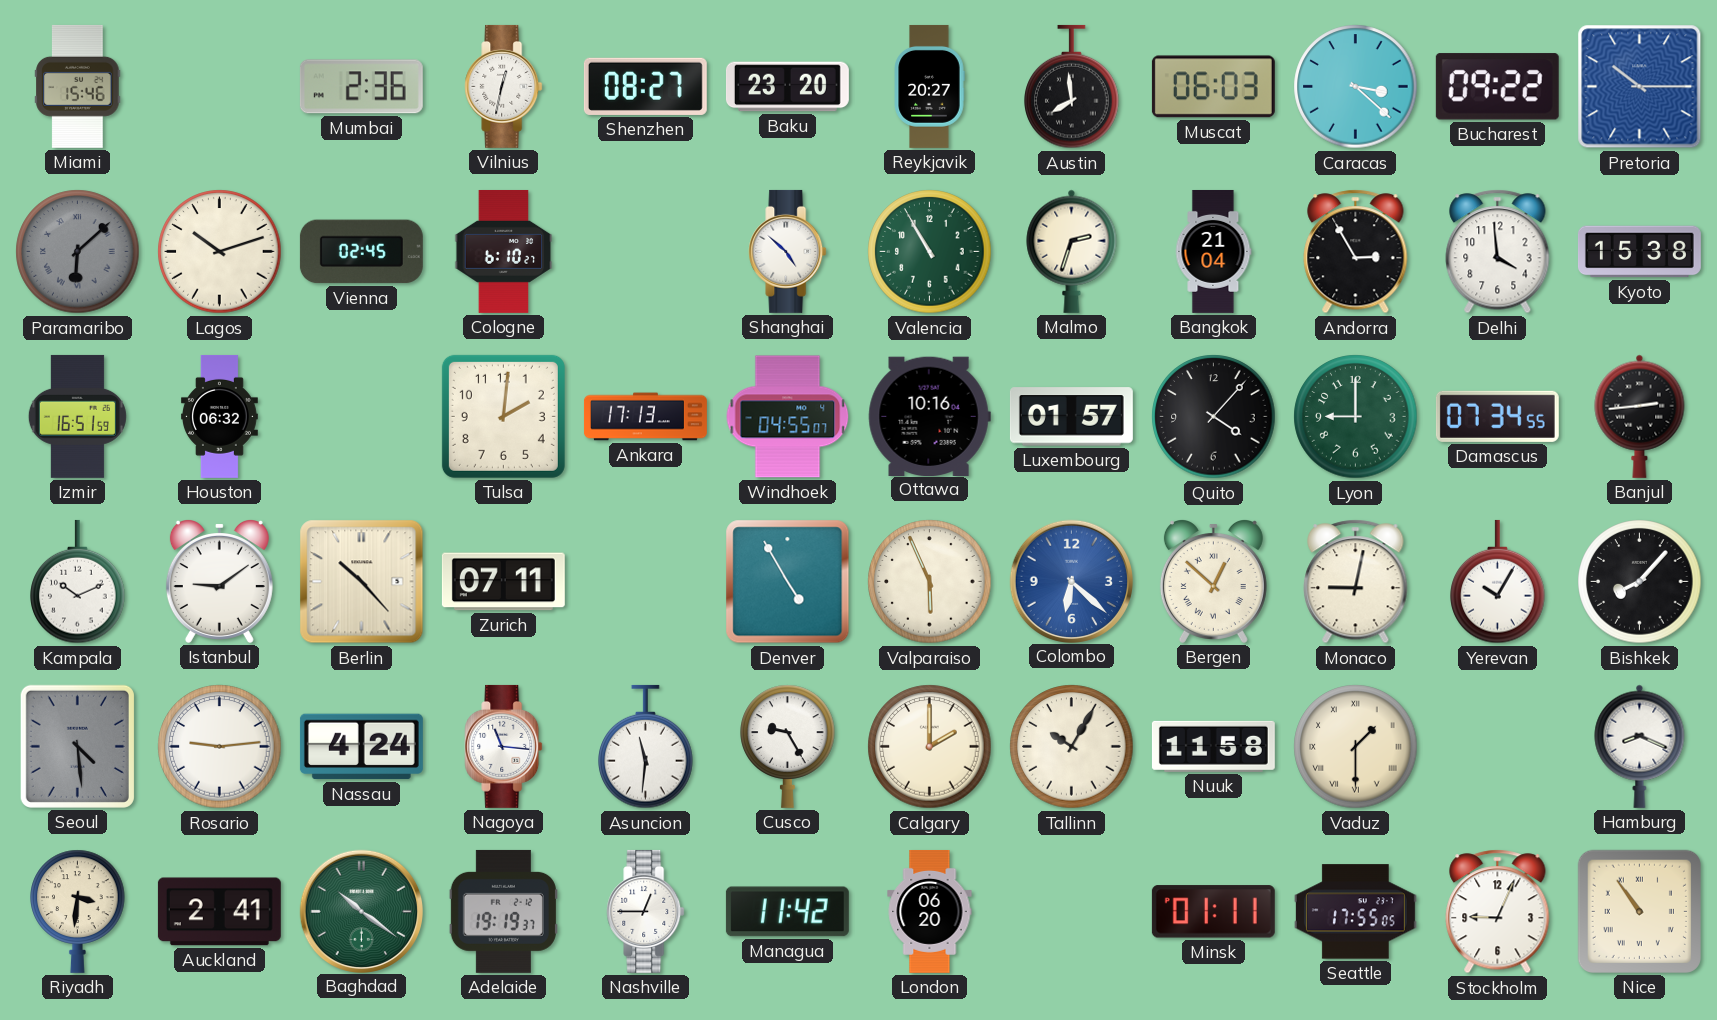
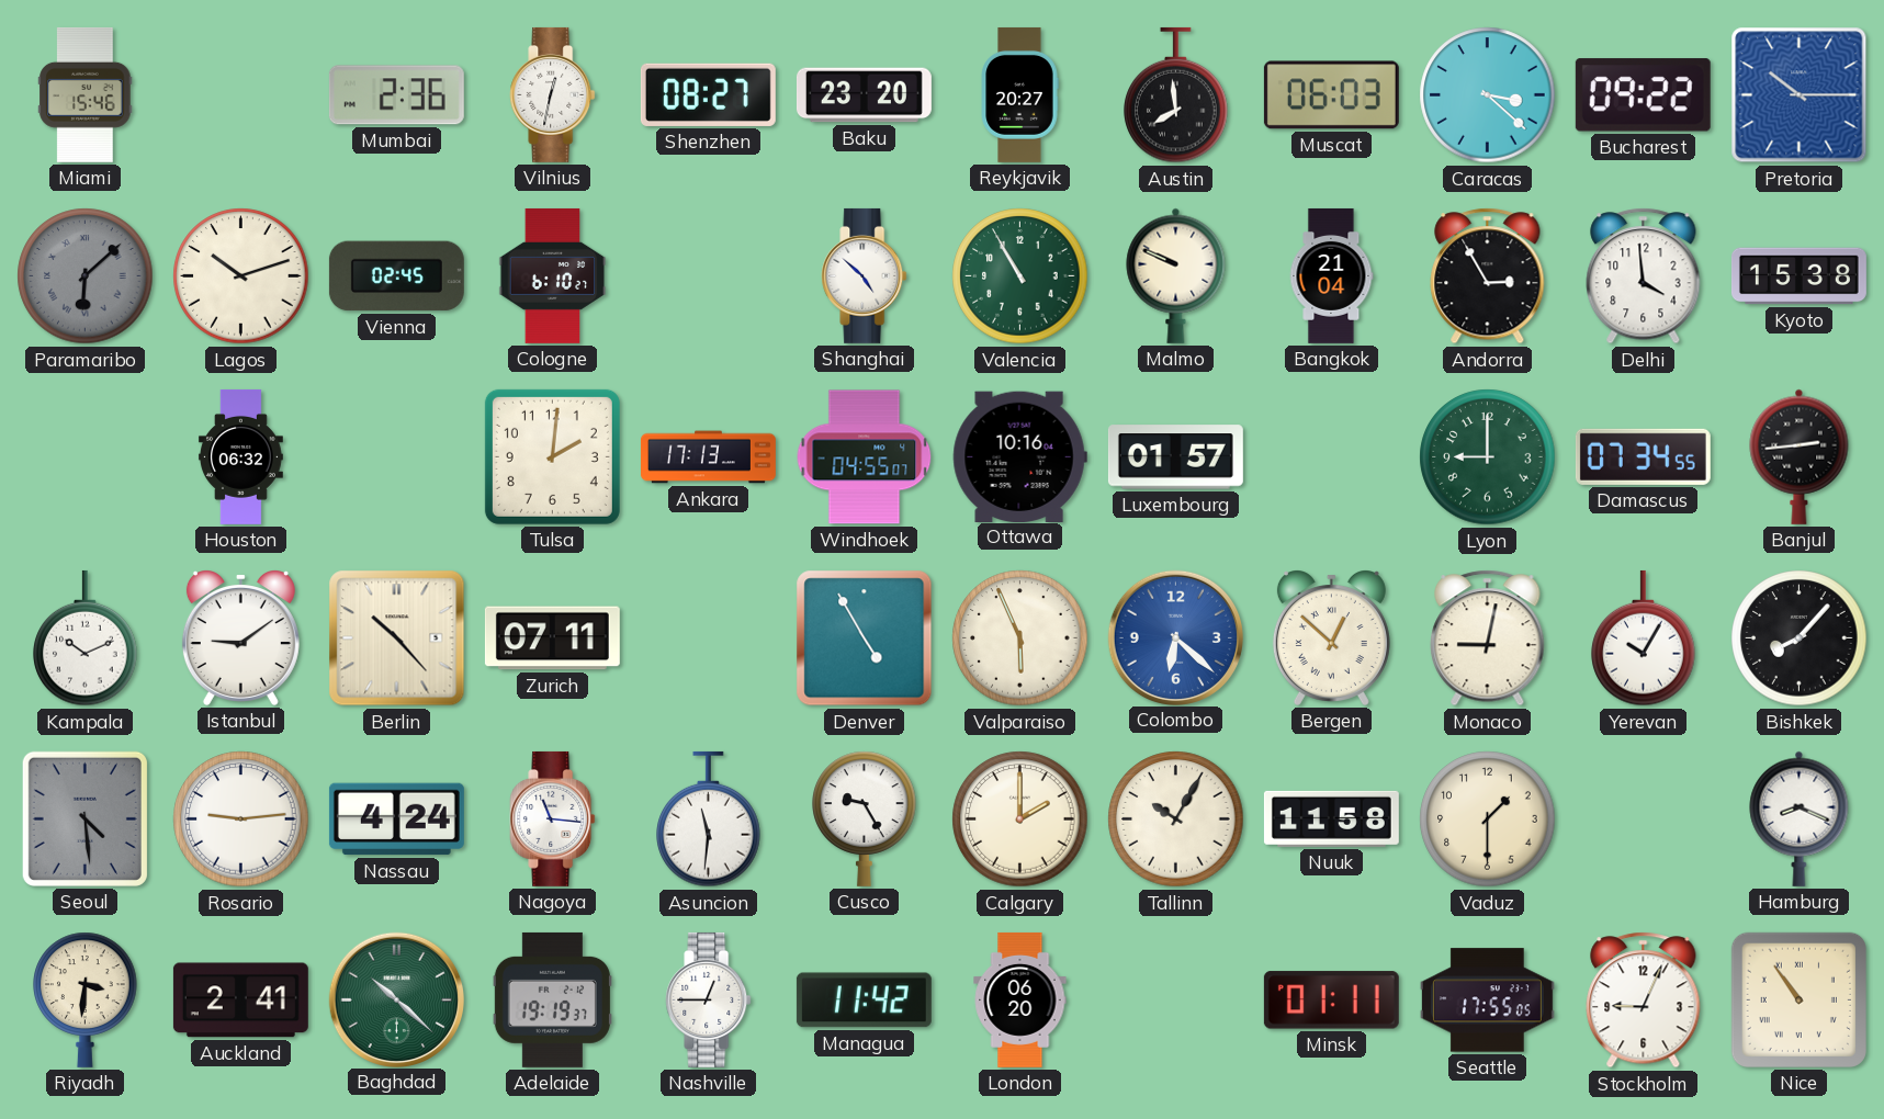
Malmo: 2:33 -> 9:49
Izmir: 16:51 -> none
Quito: 4:07 -> none
Vaduz numerals: Roman -> Arabic
Baghdad: 10:21 -> 10:22
